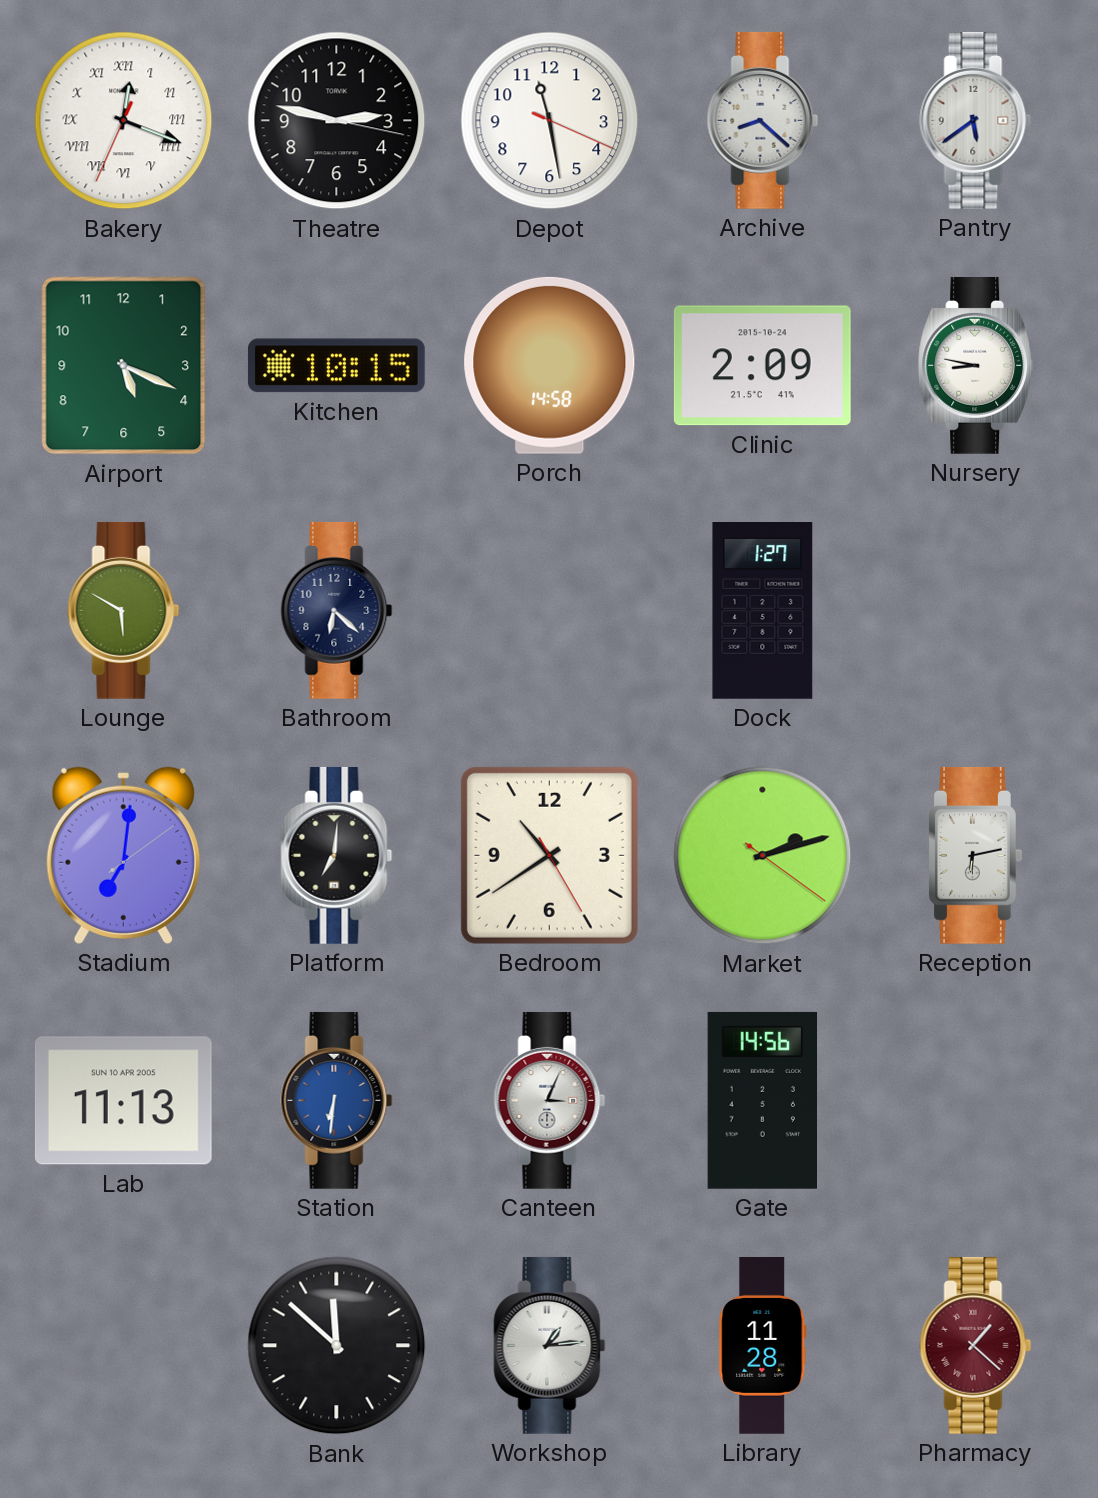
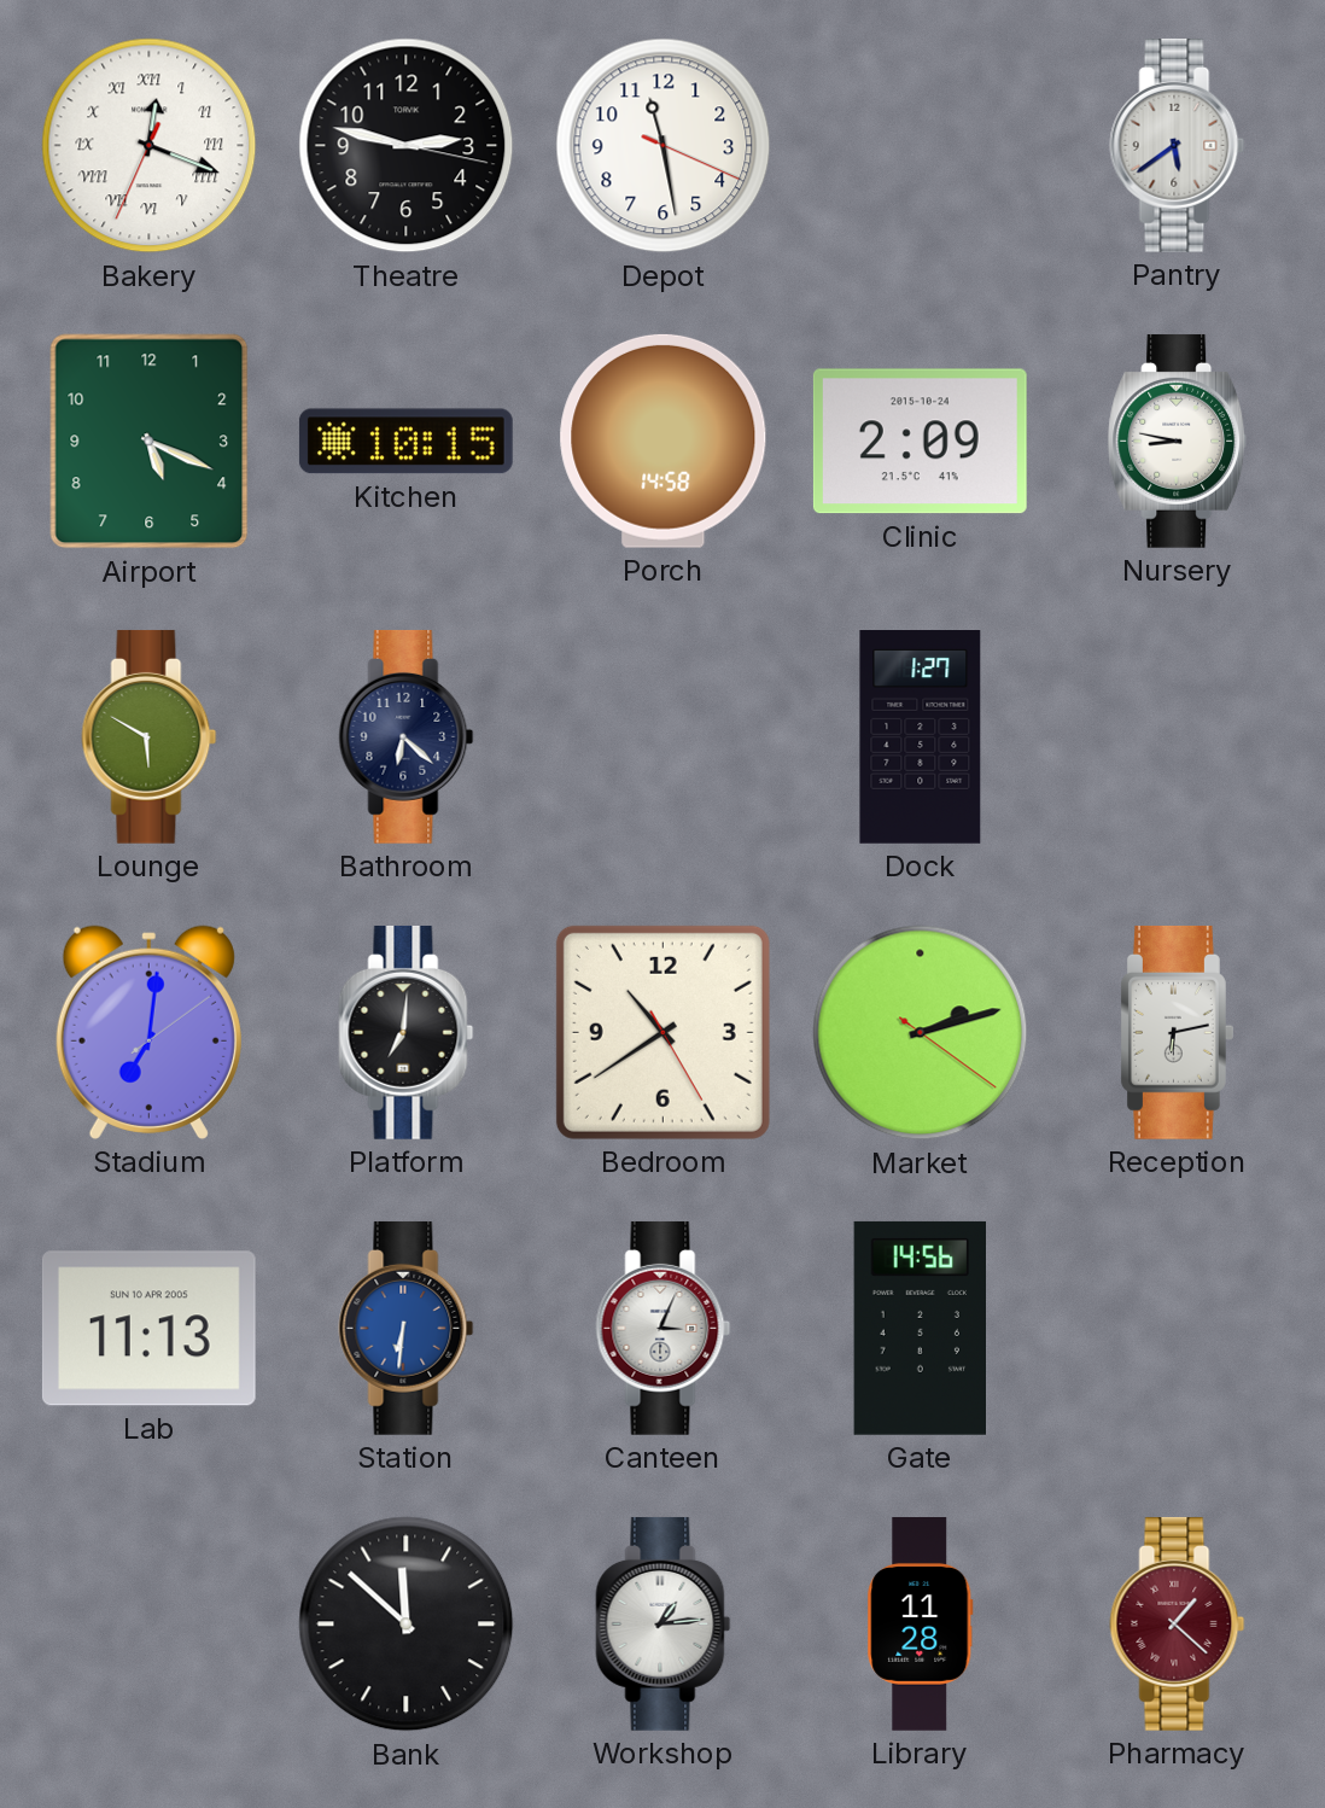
Archive: 8:22 -> none
